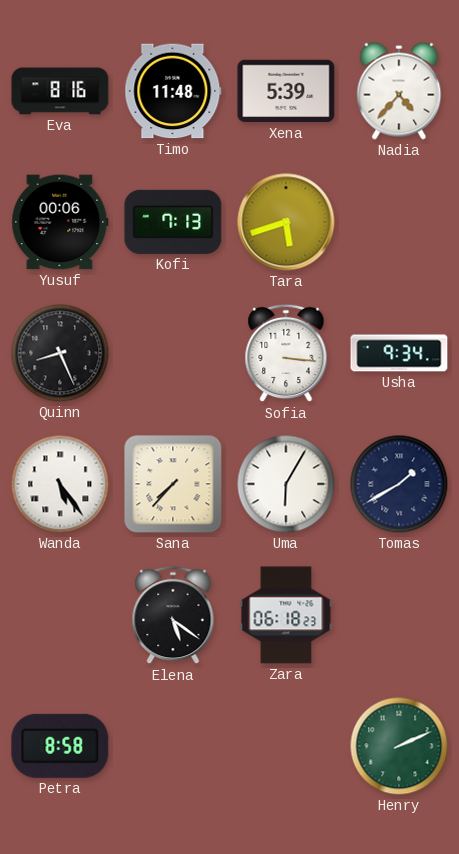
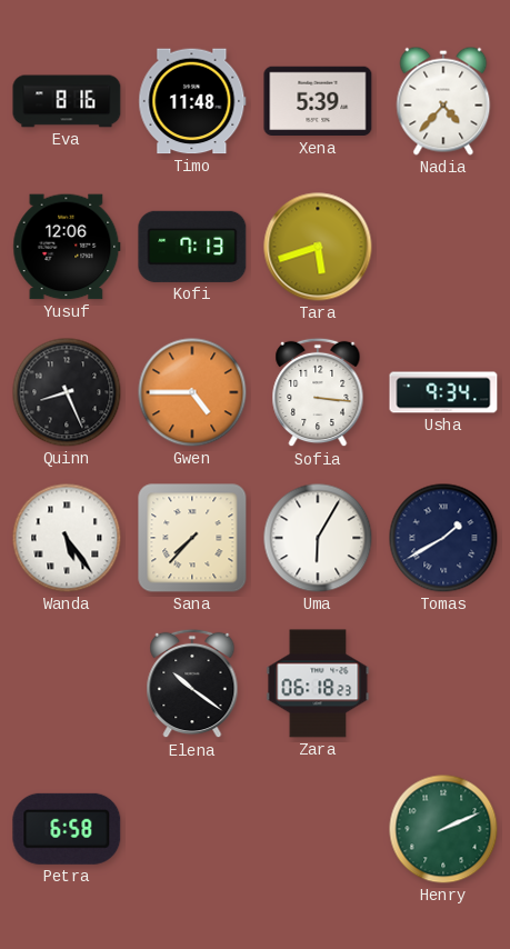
Yusuf: 00:06 -> 12:06
Gwen: none -> 4:45
Elena: 5:21 -> 10:21
Petra: 8:58 -> 6:58
